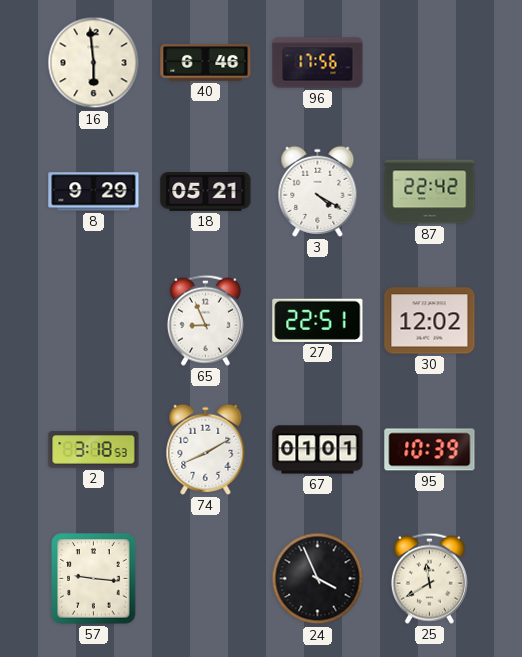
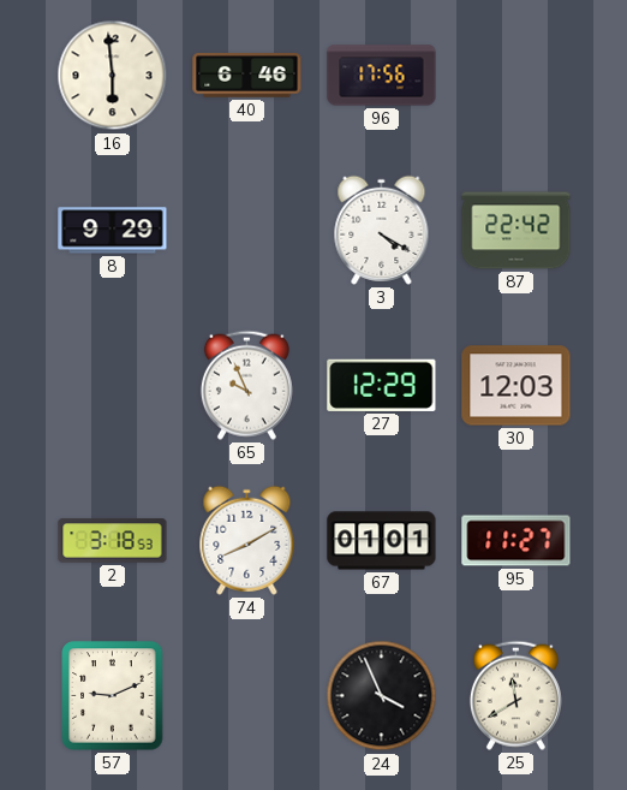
18: 05:21 -> none
65: 8:56 -> 9:56
27: 22:51 -> 12:29
30: 12:02 -> 12:03
95: 10:39 -> 11:27
57: 9:16 -> 9:11
